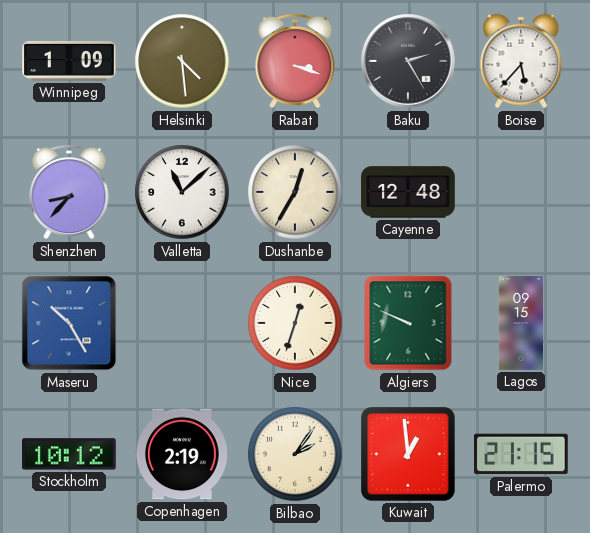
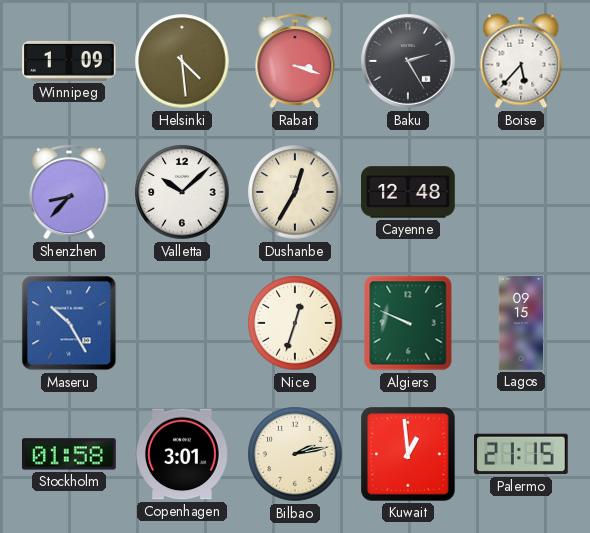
Valletta: 11:08 -> 10:08
Stockholm: 10:12 -> 01:58
Copenhagen: 2:19 -> 3:01
Bilbao: 2:06 -> 2:13
